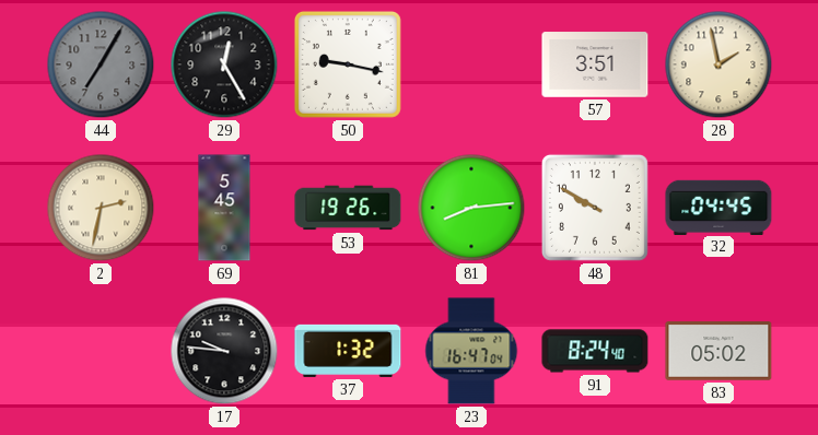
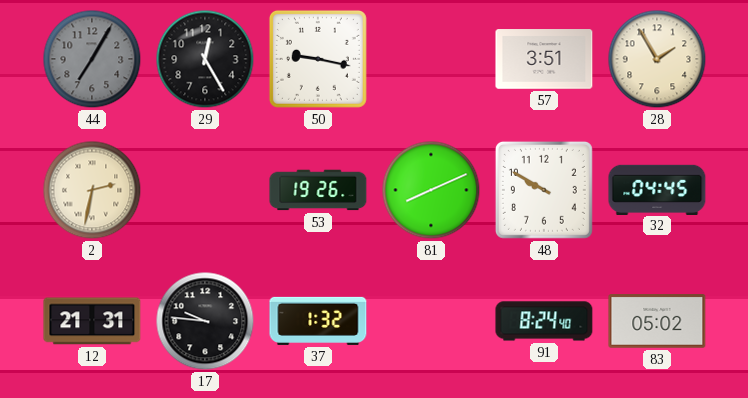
28: 1:58 -> 1:55
69: 5:45 -> none
81: 8:14 -> 8:11
12: none -> 21:31
23: 16:47 -> none
